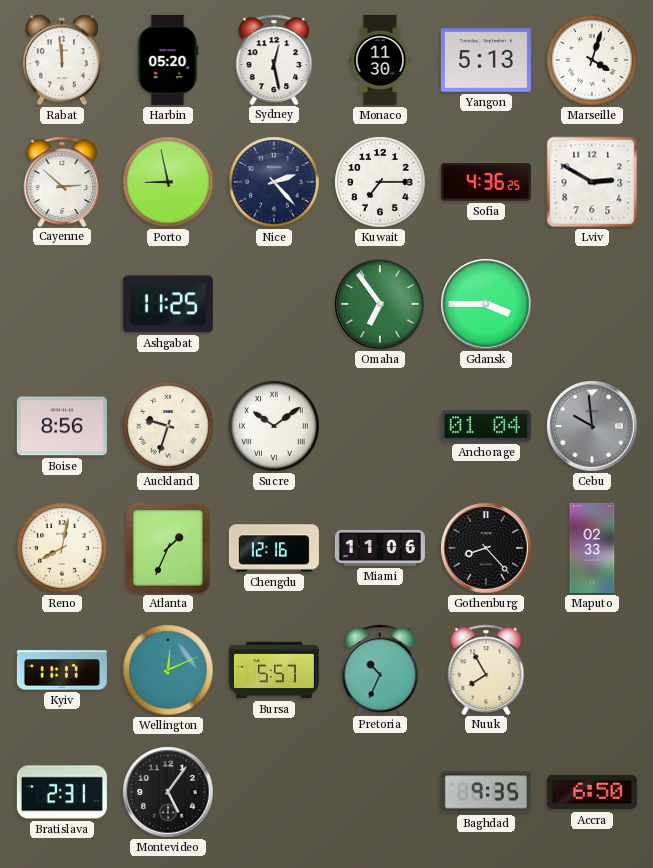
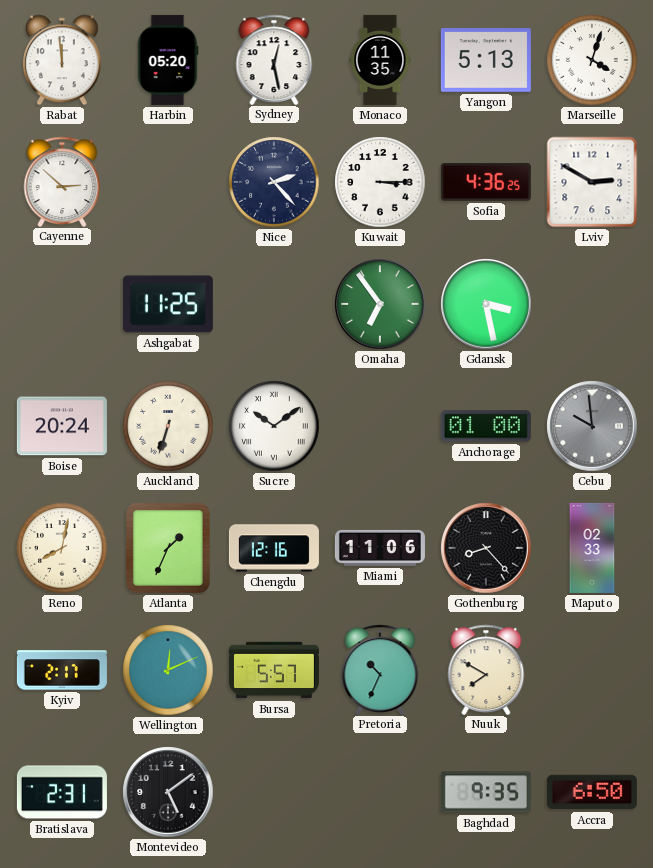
Monaco: 11:30 -> 11:35
Porto: 8:58 -> none
Kuwait: 7:15 -> 3:15
Gdansk: 3:45 -> 3:28
Boise: 8:56 -> 20:24
Auckland: 9:33 -> 6:33
Anchorage: 01:04 -> 01:00
Kyiv: 11:17 -> 2:17
Nuuk: 7:55 -> 7:50
Montevideo: 5:06 -> 5:09
